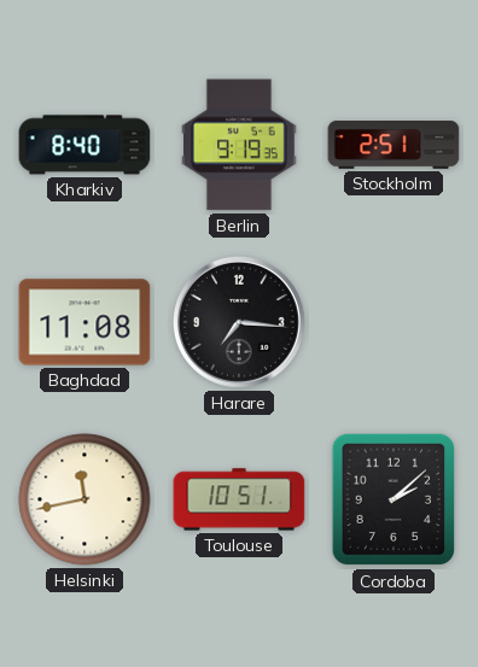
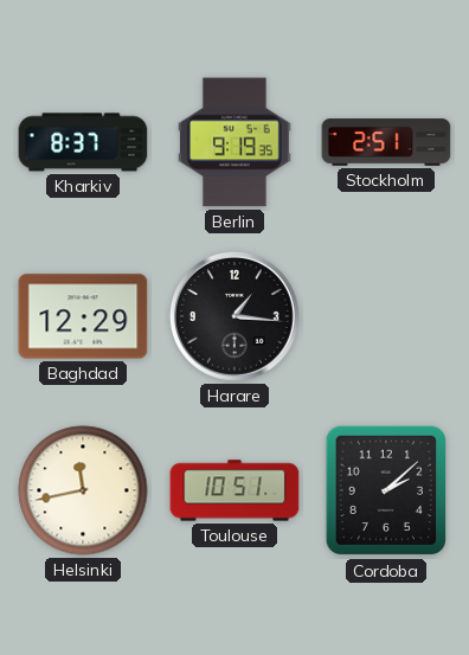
Kharkiv: 8:40 -> 8:37
Baghdad: 11:08 -> 12:29
Harare: 7:16 -> 1:16
